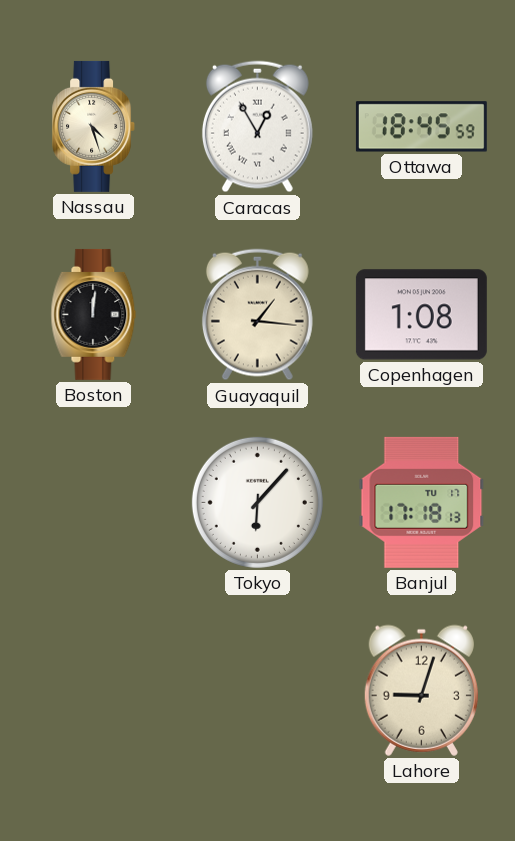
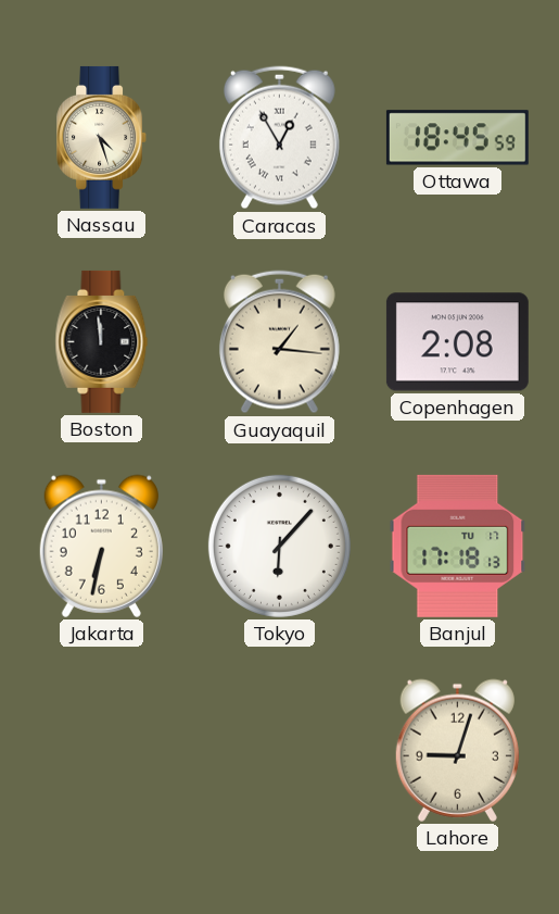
Boston: 12:01 -> 11:59
Copenhagen: 1:08 -> 2:08
Jakarta: none -> 6:32
